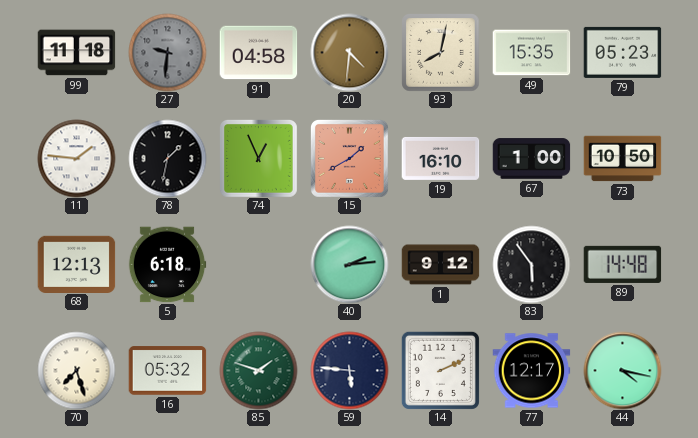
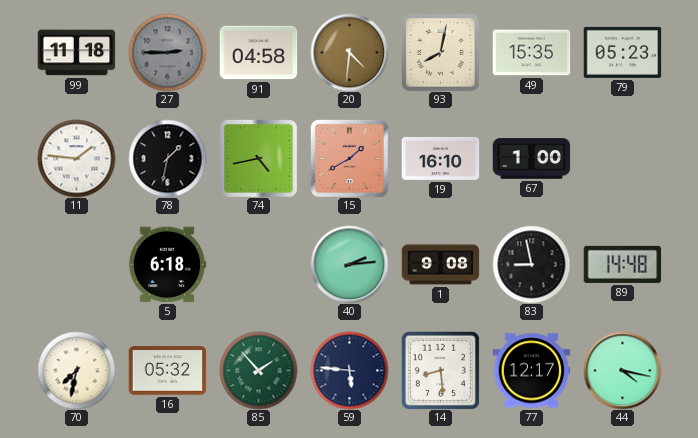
27: 9:31 -> 2:45
74: 12:56 -> 4:43
73: 10:50 -> none
68: 12:13 -> none
1: 9:12 -> 9:08
83: 5:54 -> 8:58
70: 7:27 -> 7:32
85: 1:48 -> 1:53
14: 2:11 -> 8:29
